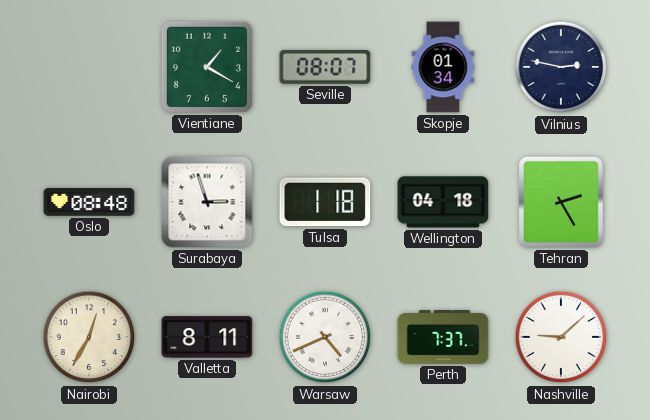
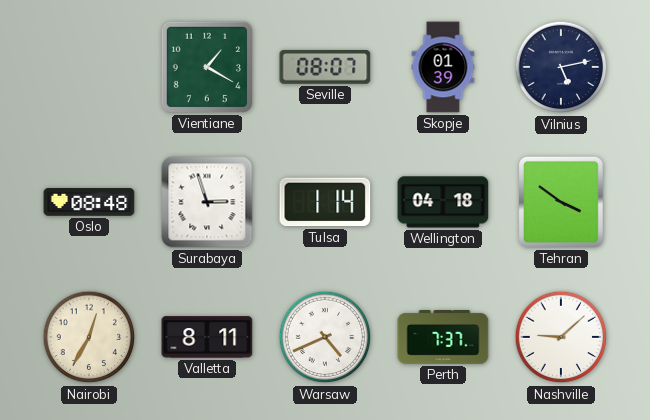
Skopje: 01:34 -> 01:39
Vilnius: 2:47 -> 5:13
Tulsa: 1:18 -> 1:14
Tehran: 2:25 -> 3:51
